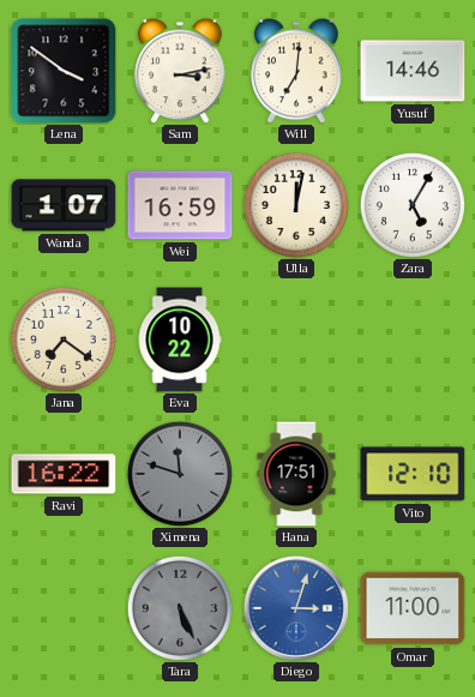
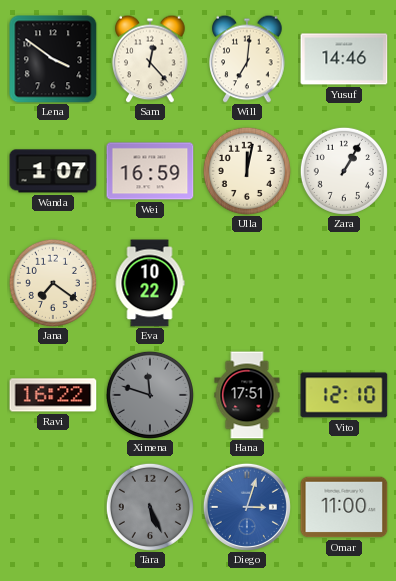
Sam: 3:13 -> 12:23
Zara: 5:05 -> 1:05
